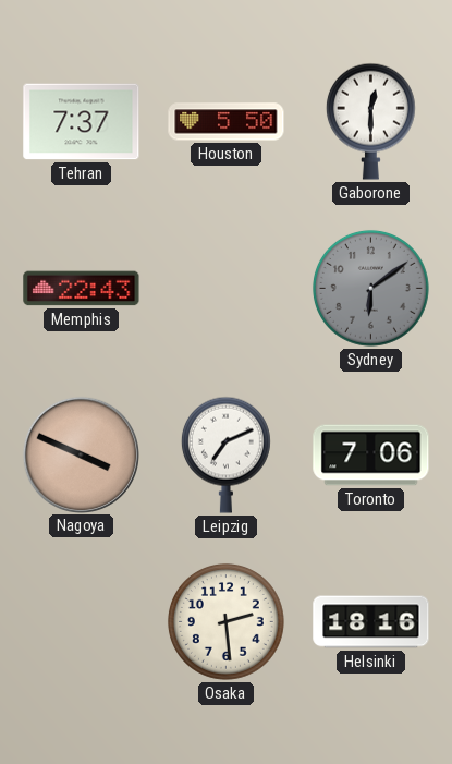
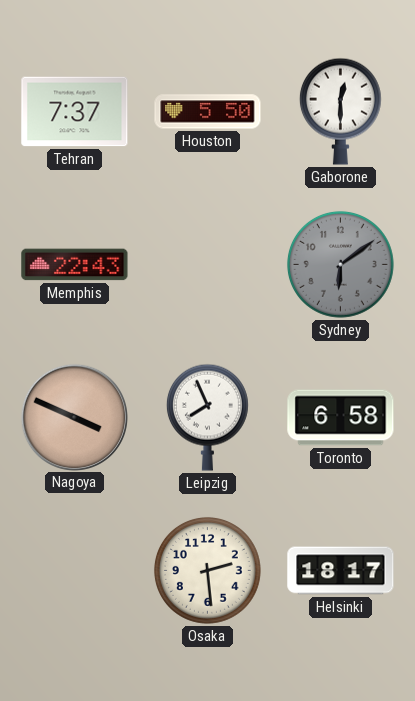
Leipzig: 7:11 -> 7:56
Toronto: 7:06 -> 6:58
Helsinki: 18:16 -> 18:17
